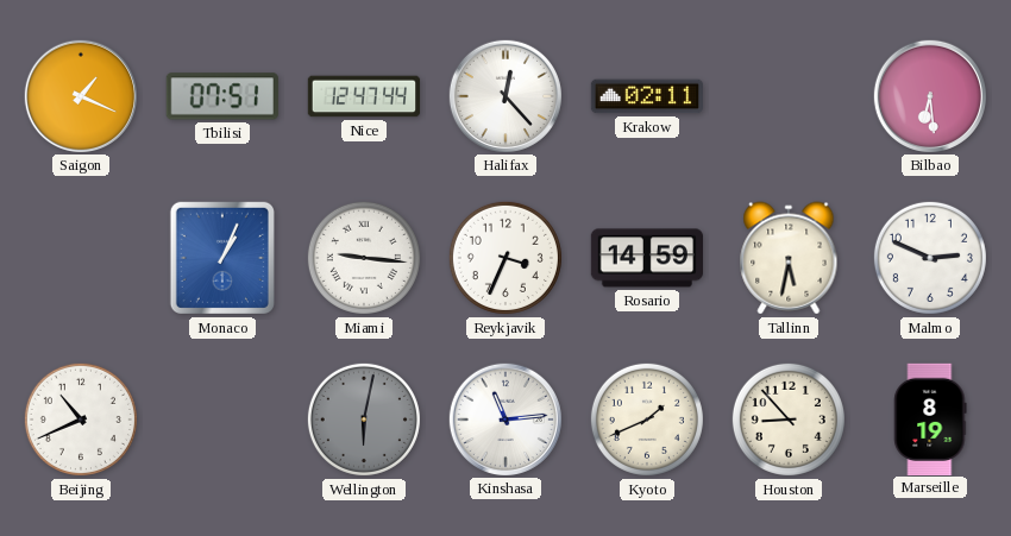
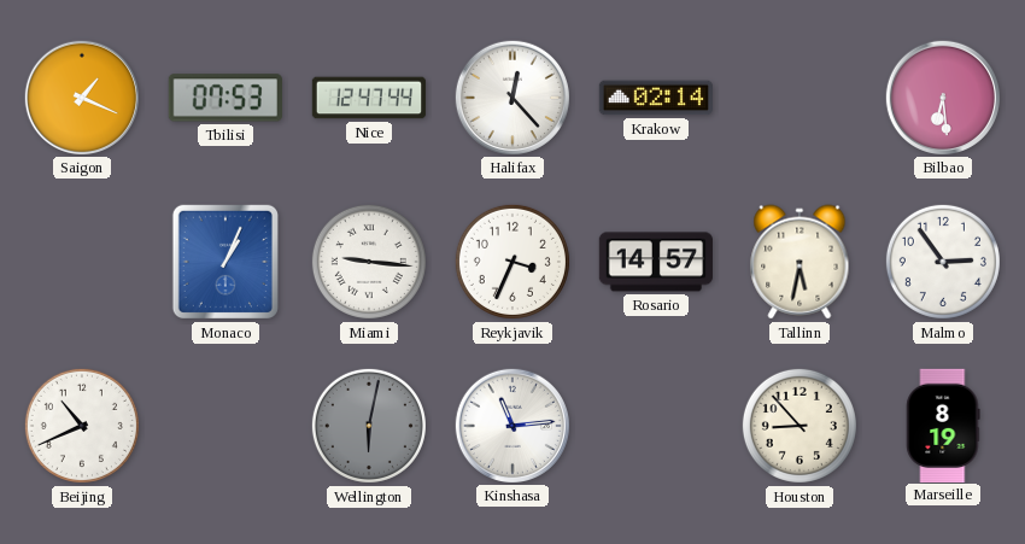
Tbilisi: 07:51 -> 07:53
Krakow: 02:11 -> 02:14
Rosario: 14:59 -> 14:57
Malmo: 2:49 -> 2:54
Kyoto: 1:41 -> none
